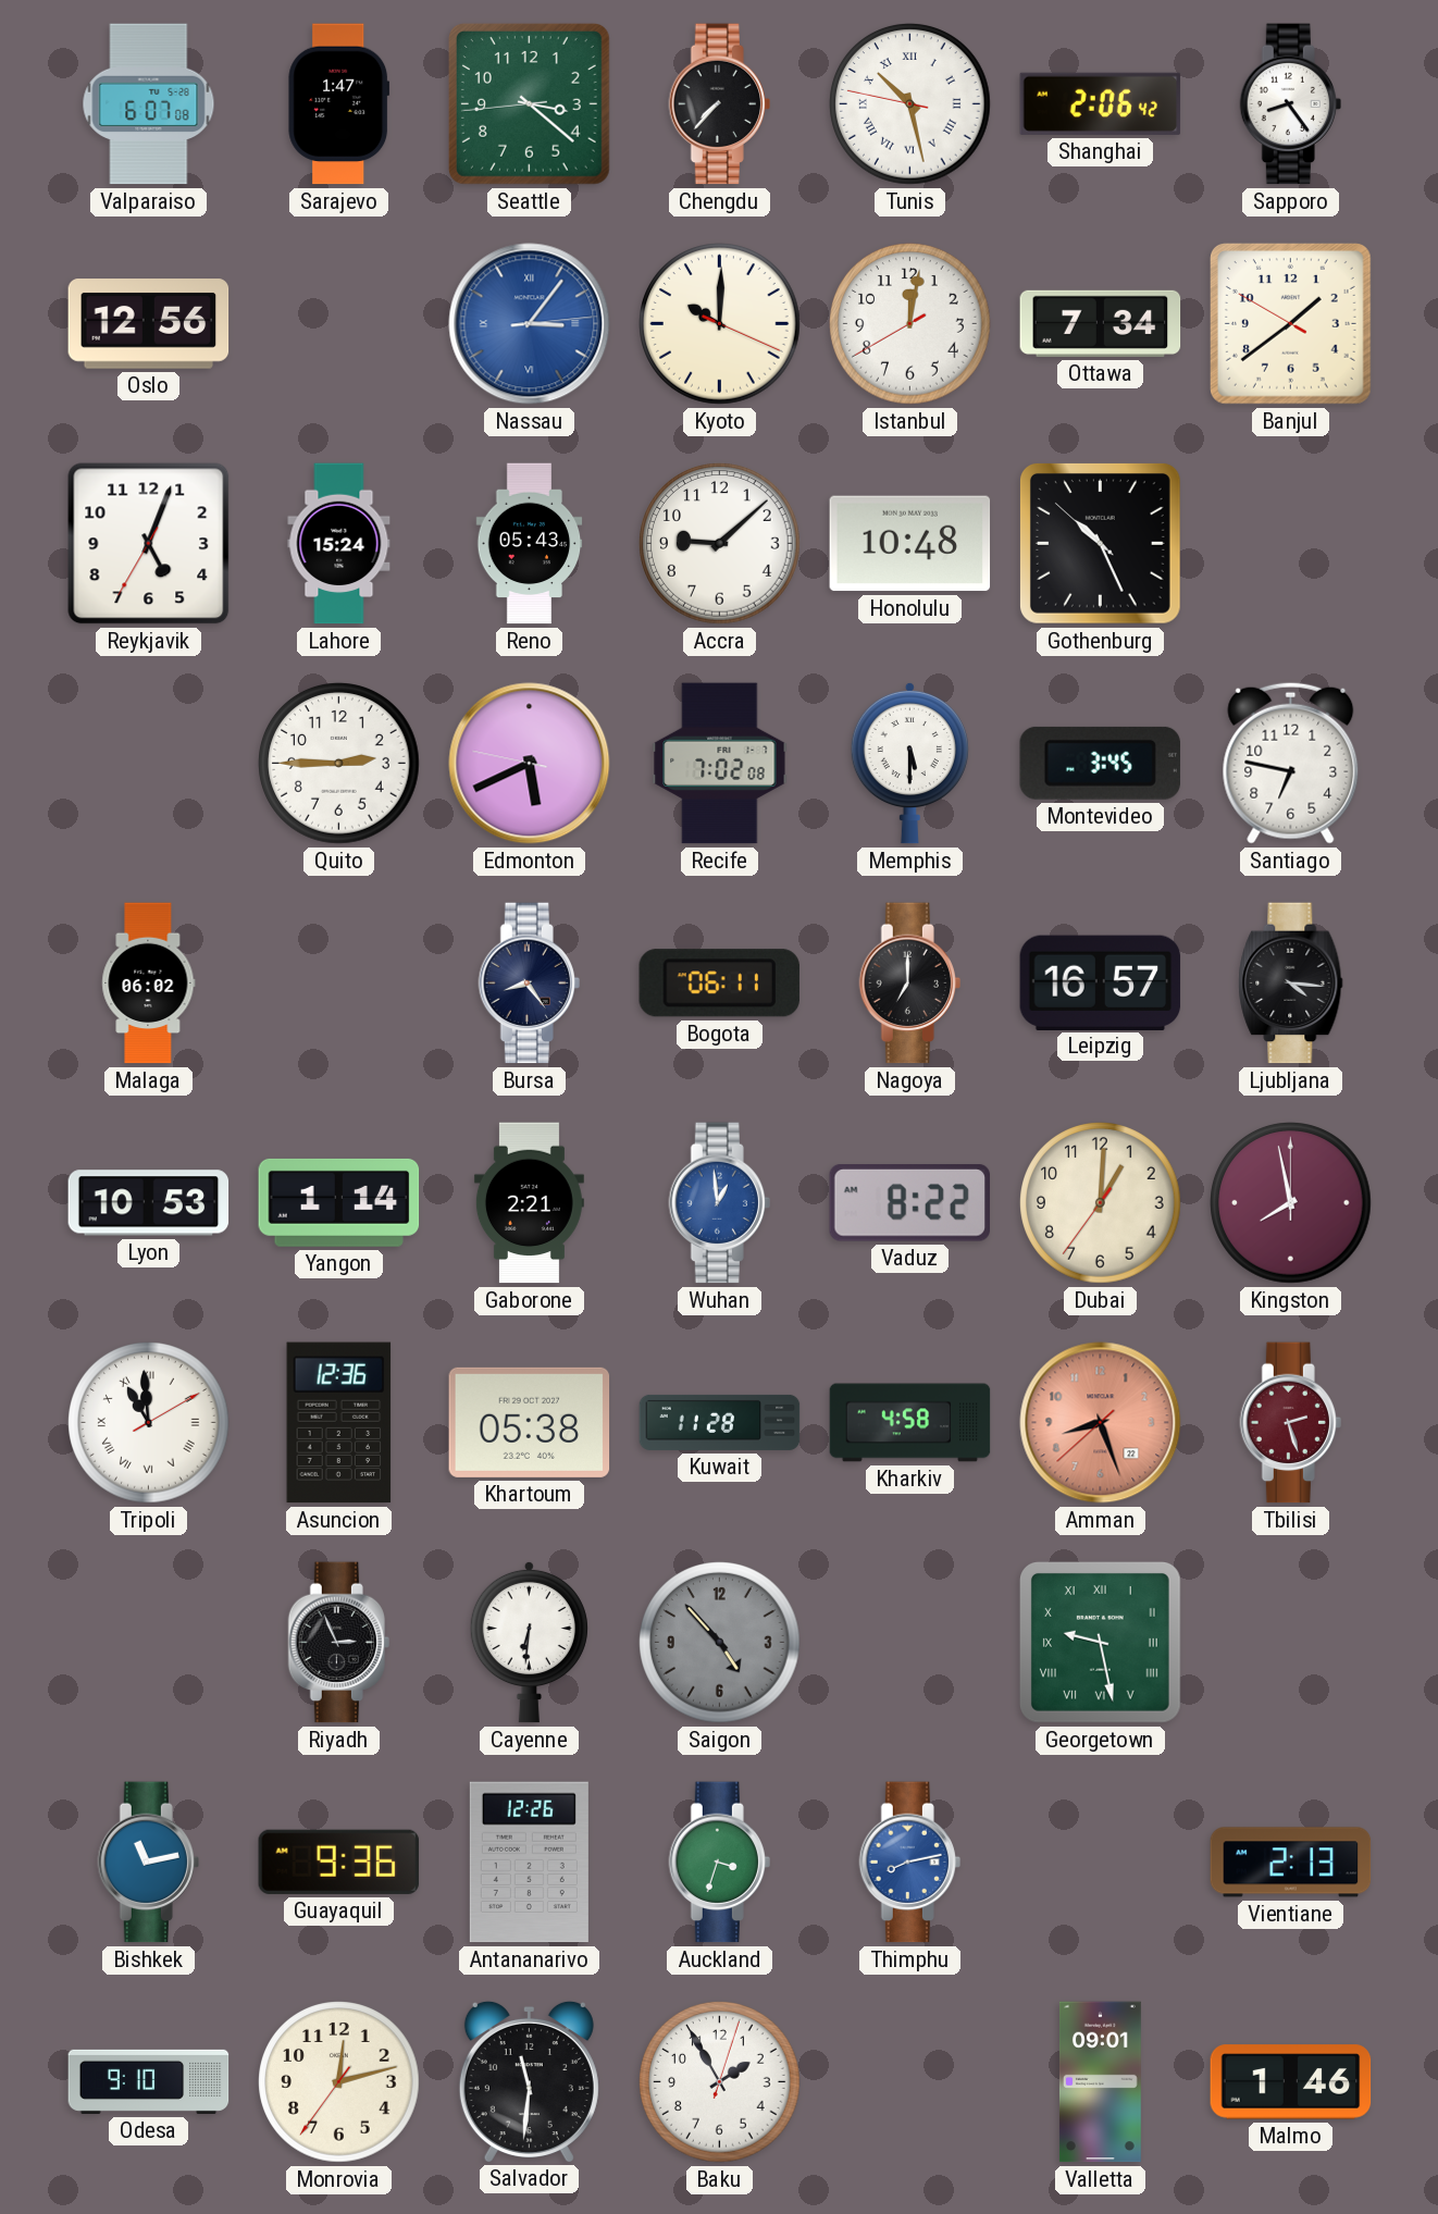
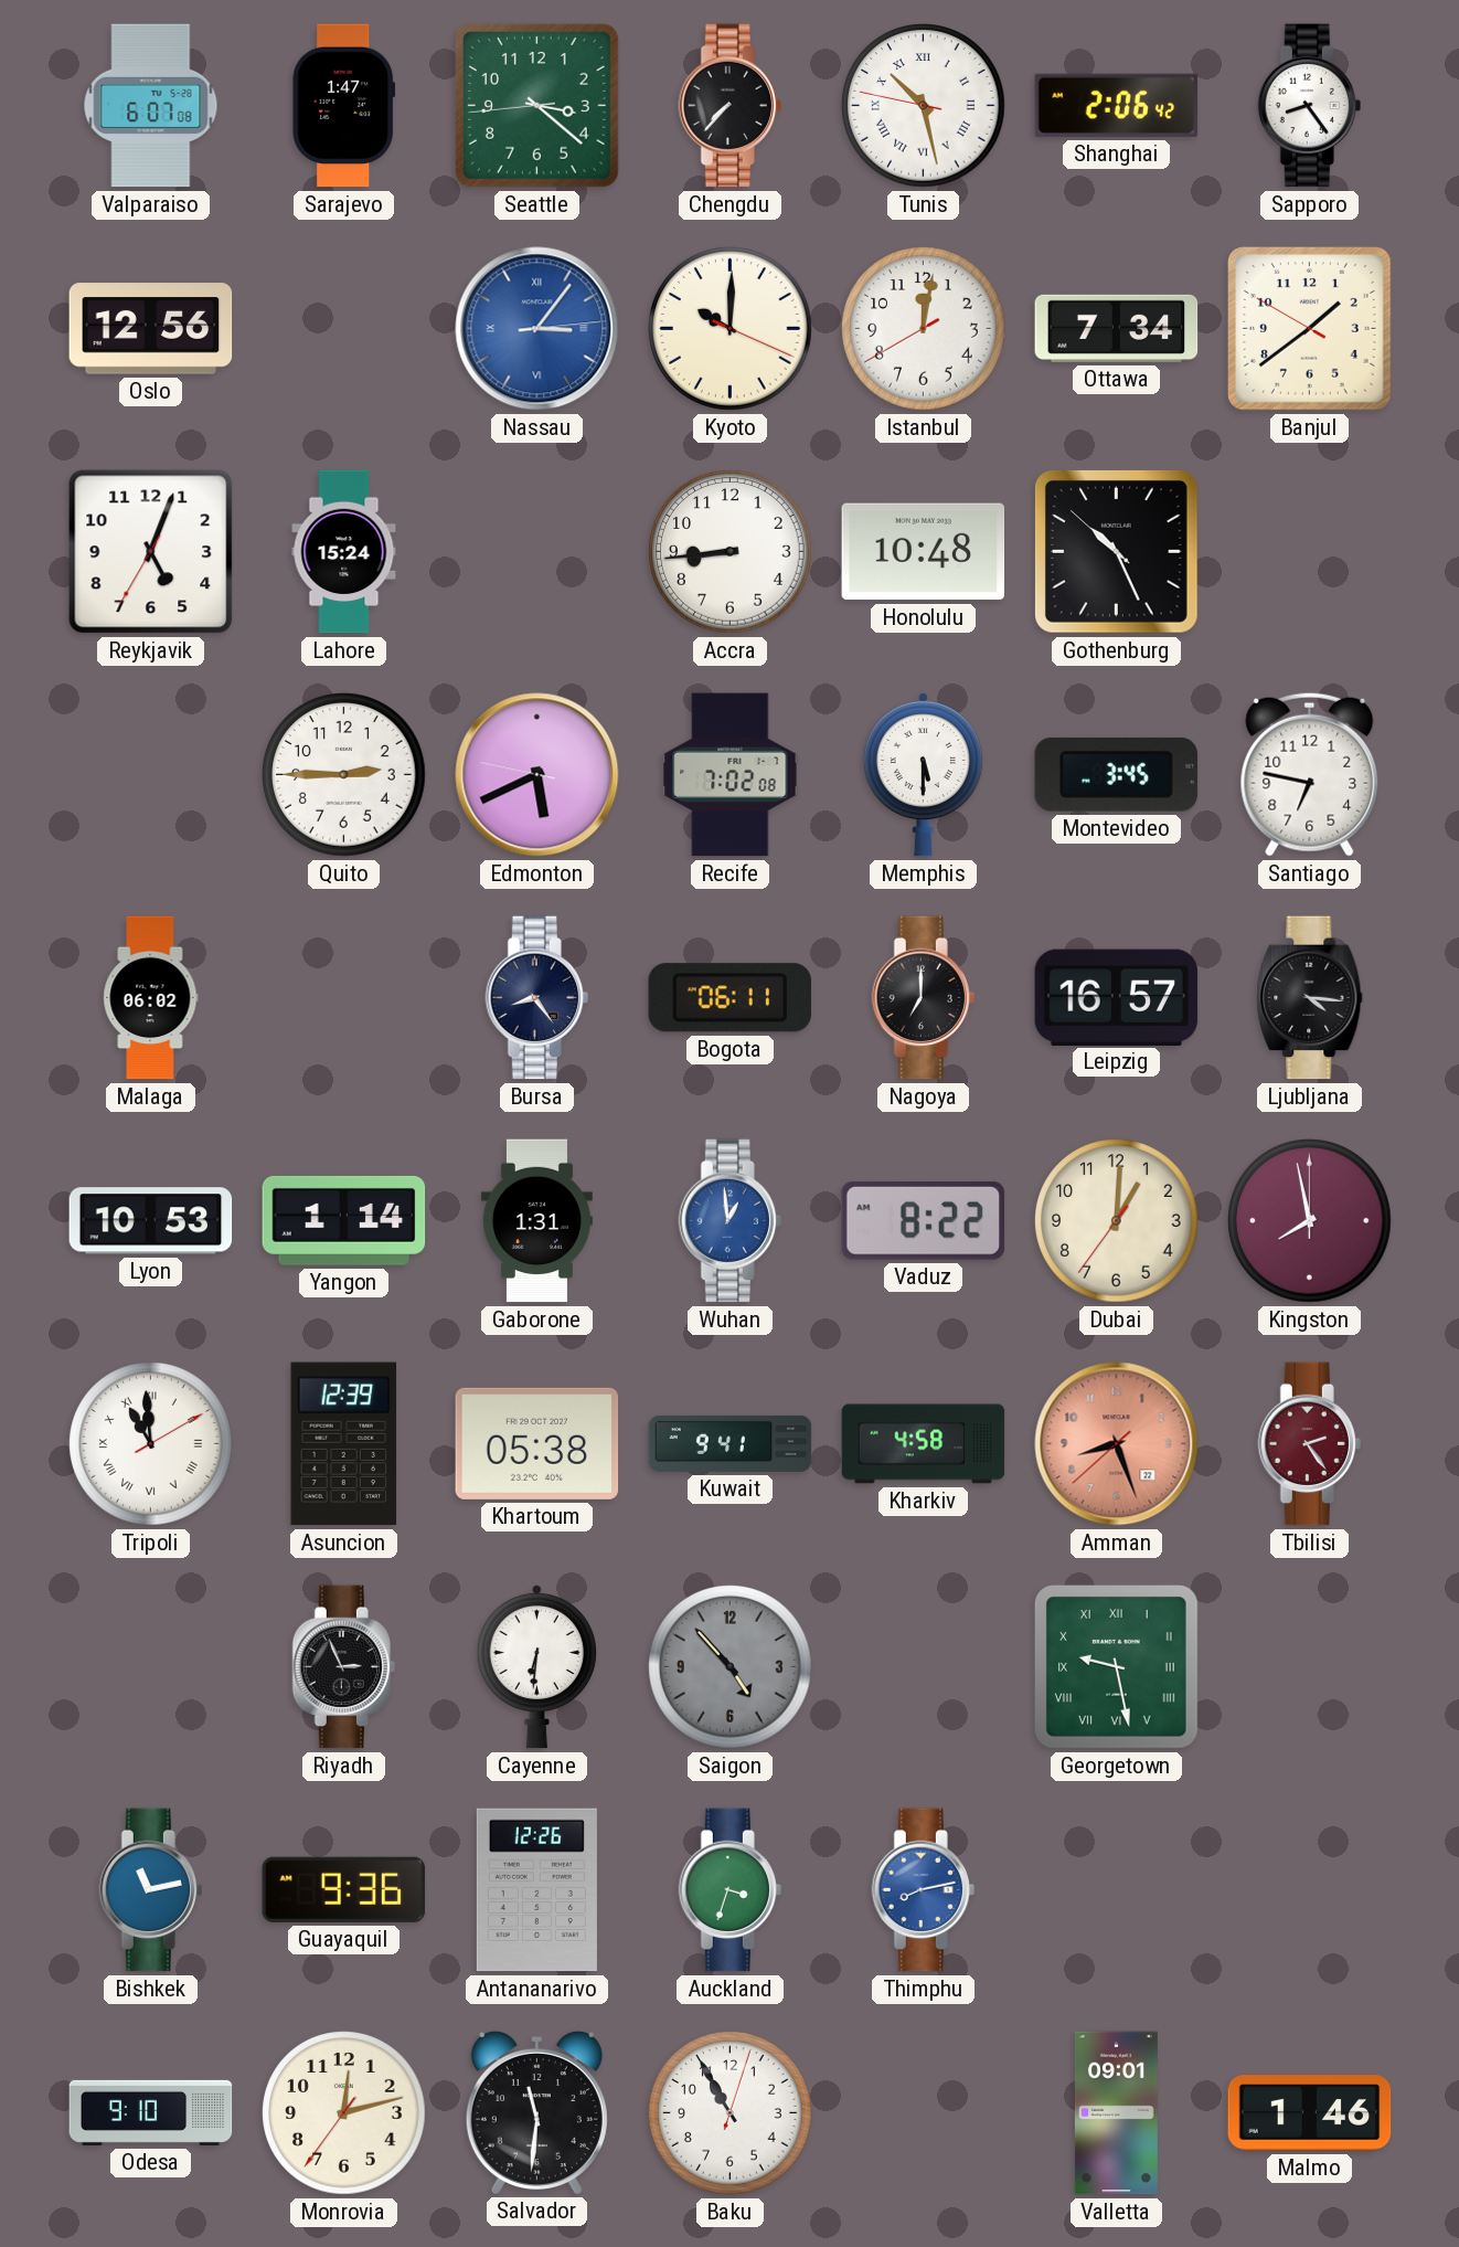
Reno: 05:43 -> none
Accra: 9:08 -> 8:44
Gaborone: 2:21 -> 1:31
Asuncion: 12:36 -> 12:39
Kuwait: 11:28 -> 9:41
Tbilisi: 2:27 -> 2:24
Vientiane: 2:13 -> none
Baku: 1:55 -> 10:55
